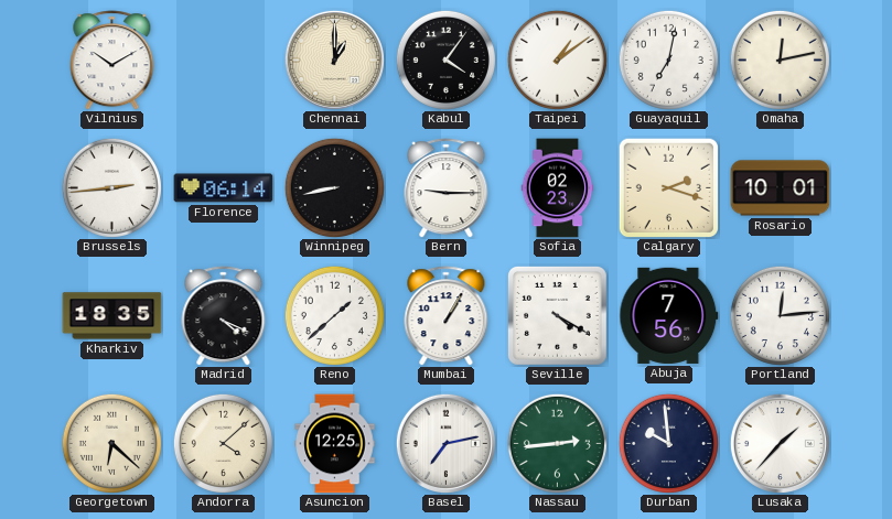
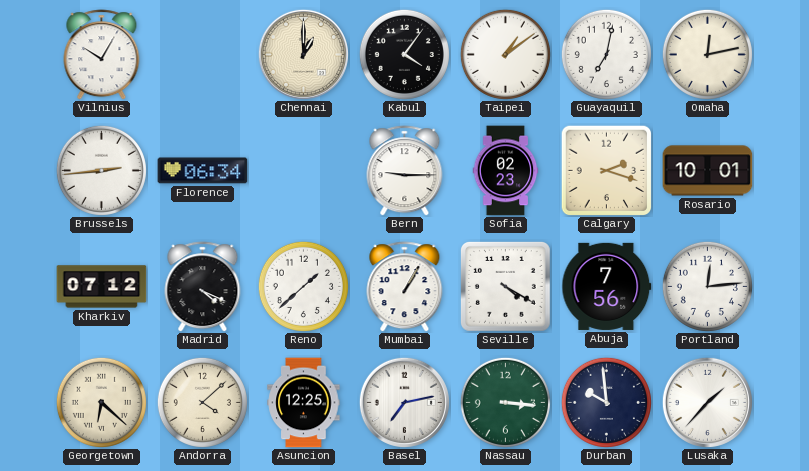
Vilnius: 10:10 -> 10:05
Florence: 06:14 -> 06:34
Winnipeg: 8:43 -> none
Kharkiv: 18:35 -> 07:12
Nassau: 2:44 -> 3:16
